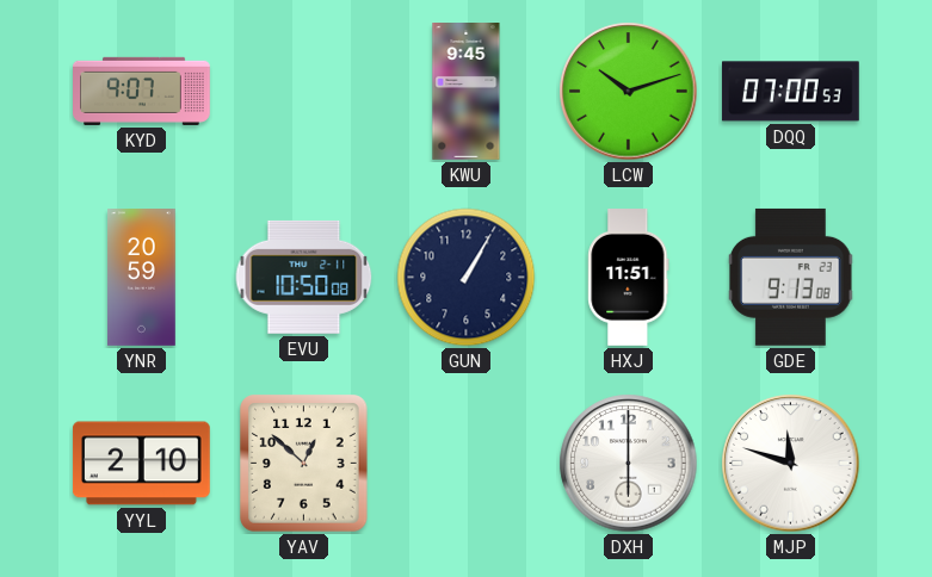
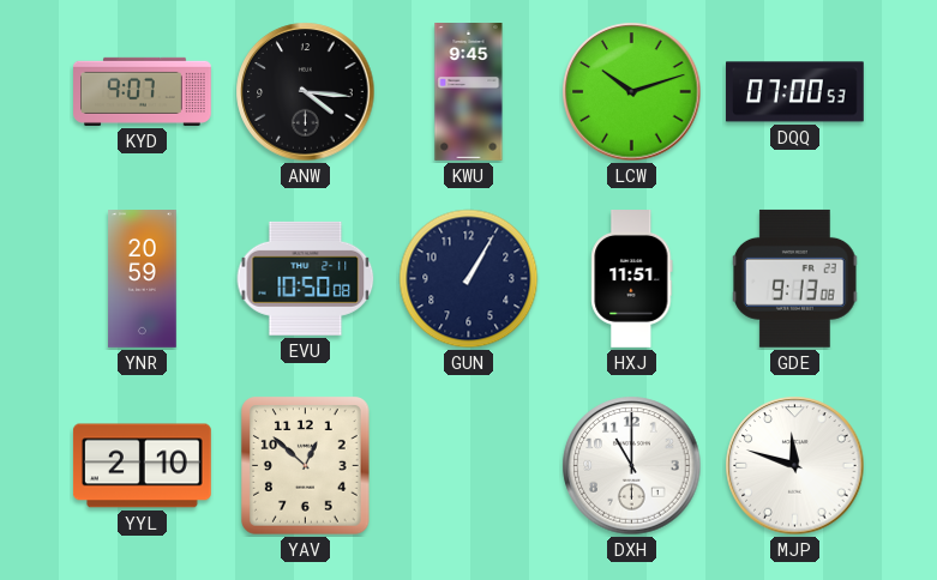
ANW: none -> 4:16
DXH: 6:00 -> 11:00
